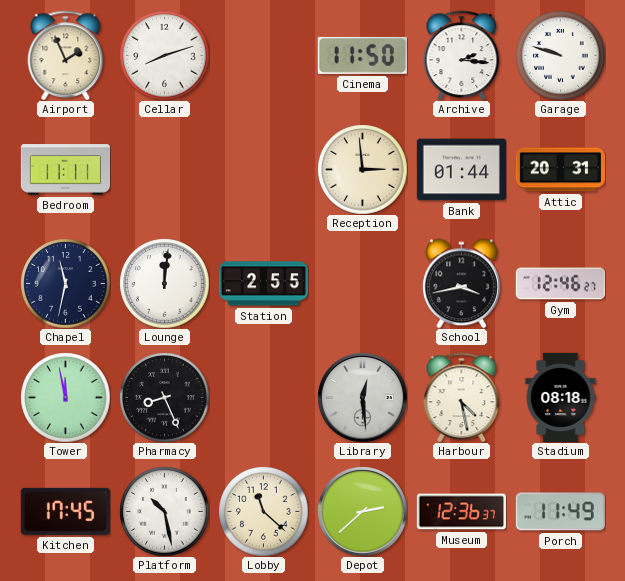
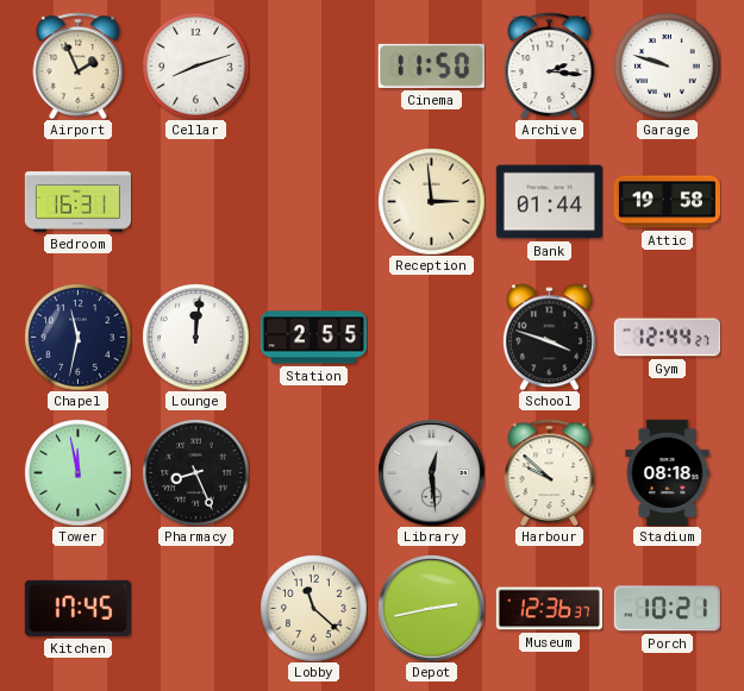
Bedroom: 11:11 -> 16:31
Attic: 20:31 -> 19:58
School: 3:43 -> 3:48
Gym: 12:46 -> 12:44
Harbour: 4:28 -> 9:52
Platform: 10:28 -> none
Depot: 2:38 -> 2:43
Porch: 11:49 -> 10:21
